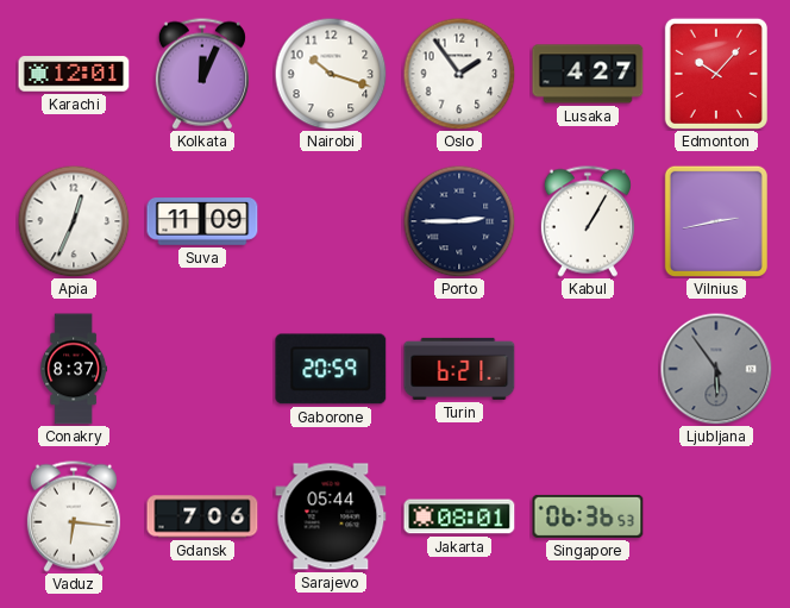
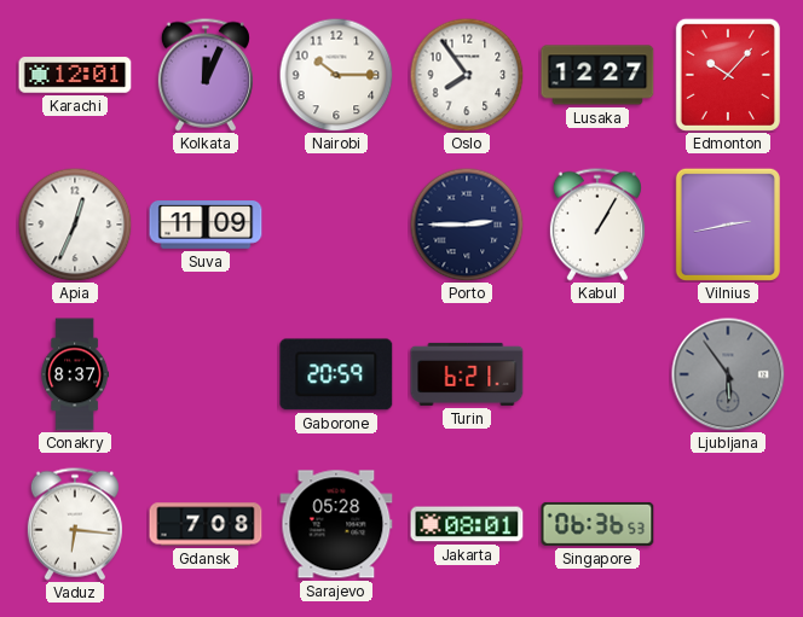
Nairobi: 10:18 -> 10:15
Oslo: 1:54 -> 7:54
Lusaka: 4:27 -> 12:27
Gdansk: 7:06 -> 7:08
Sarajevo: 05:44 -> 05:28
